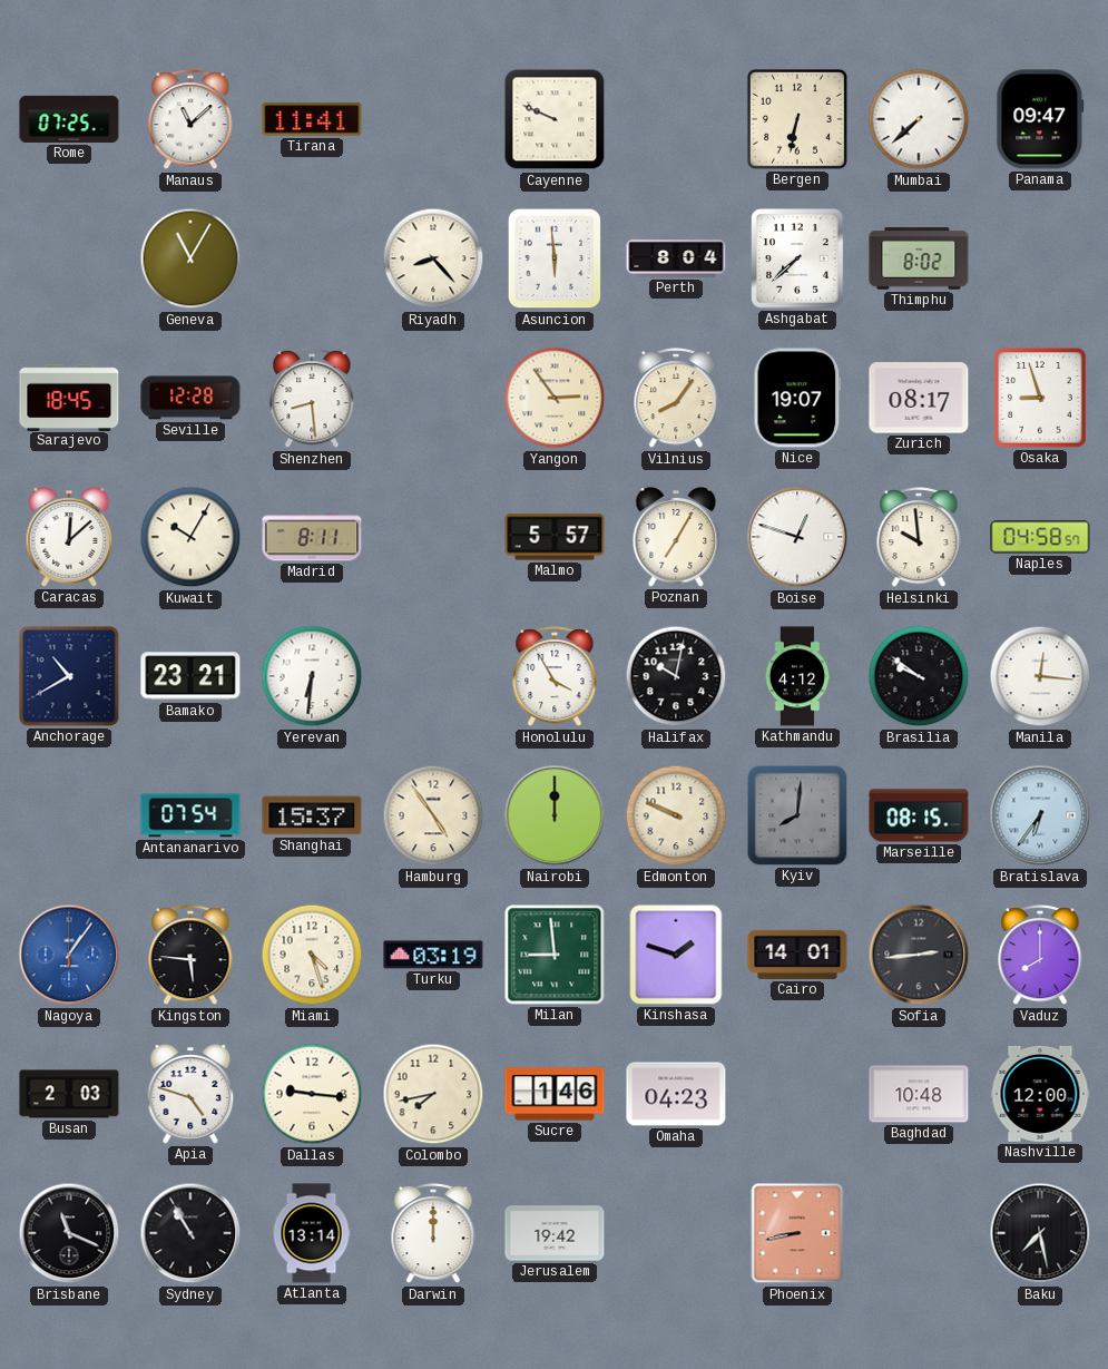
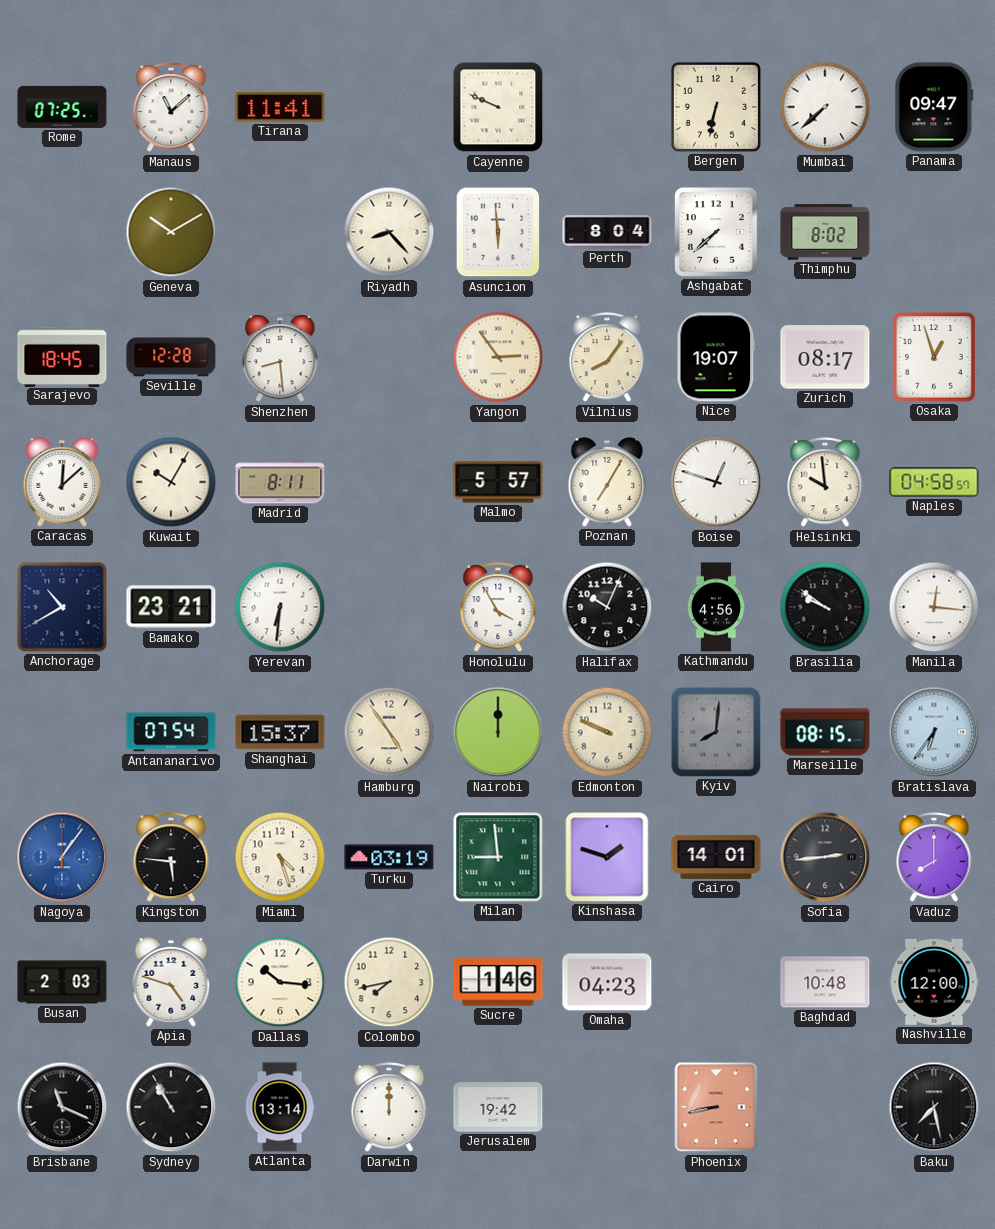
Geneva: 11:05 -> 10:10
Osaka: 8:57 -> 12:57
Halifax: 10:02 -> 10:04
Kathmandu: 4:12 -> 4:56
Dallas: 9:16 -> 10:16
